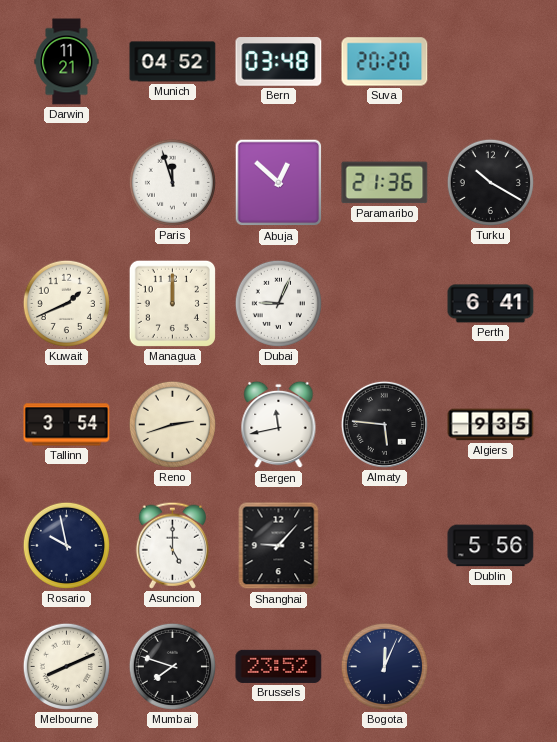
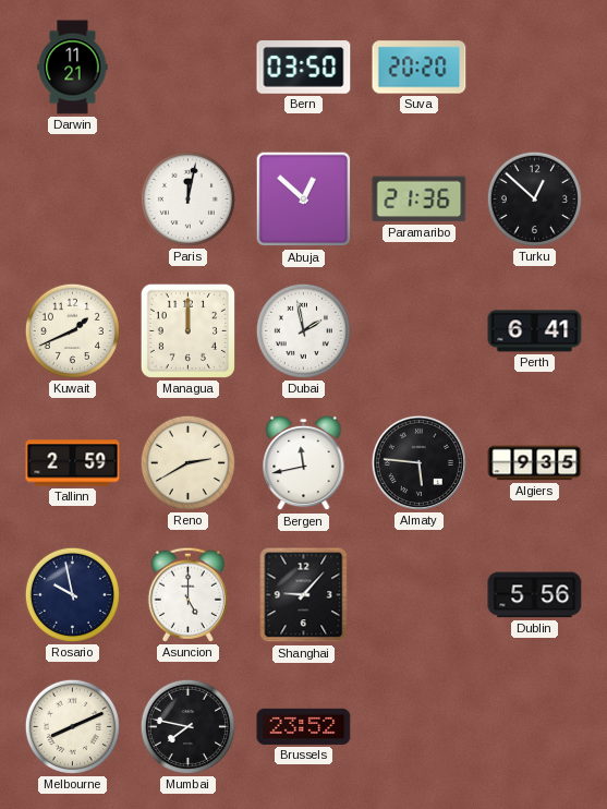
Munich: 04:52 -> none
Bern: 03:48 -> 03:50
Paris: 11:57 -> 12:02
Turku: 10:20 -> 12:52
Dubai: 9:04 -> 1:58
Tallinn: 3:54 -> 2:59
Reno: 2:42 -> 2:40
Mumbai: 7:48 -> 7:47
Bogota: 12:04 -> none
